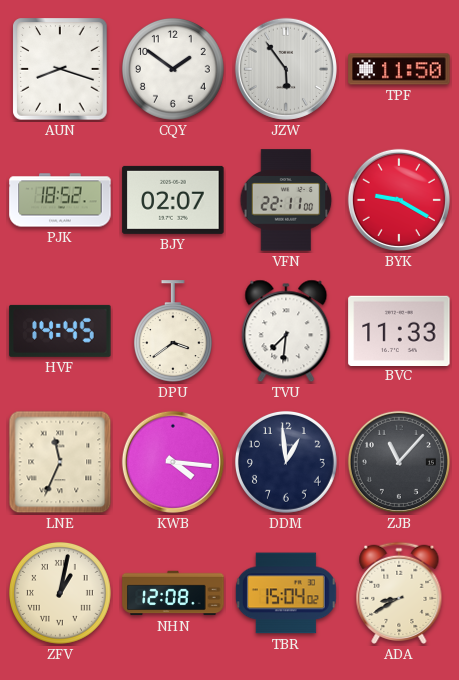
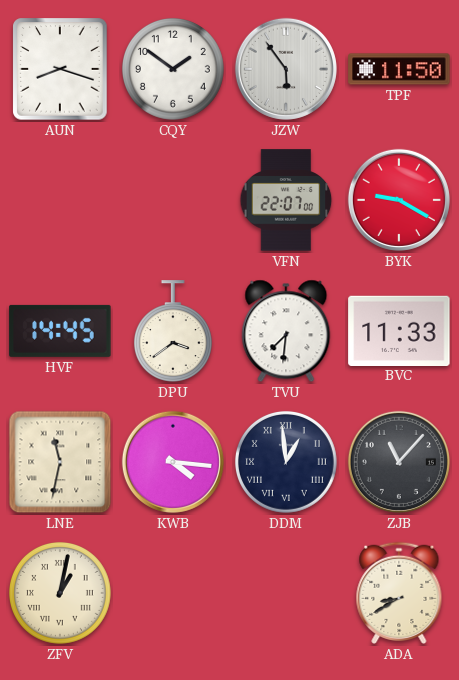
PJK: 18:52 -> none
BJY: 02:07 -> none
VFN: 22:11 -> 22:07
LNE: 11:34 -> 11:32
DDM numerals: Arabic -> Roman
NHN: 12:08 -> none
TBR: 15:04 -> none
